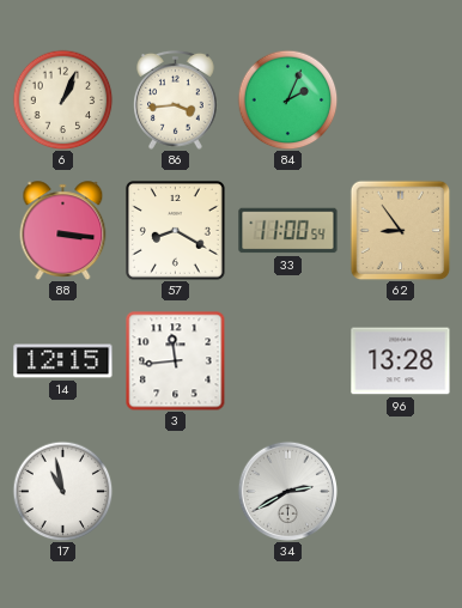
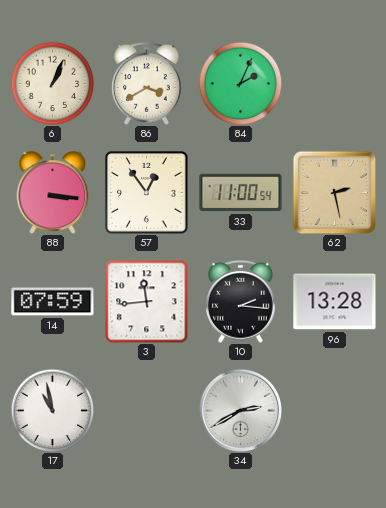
86: 3:44 -> 3:40
57: 8:20 -> 12:54
62: 8:54 -> 2:28
14: 12:15 -> 07:59
10: none -> 2:16
